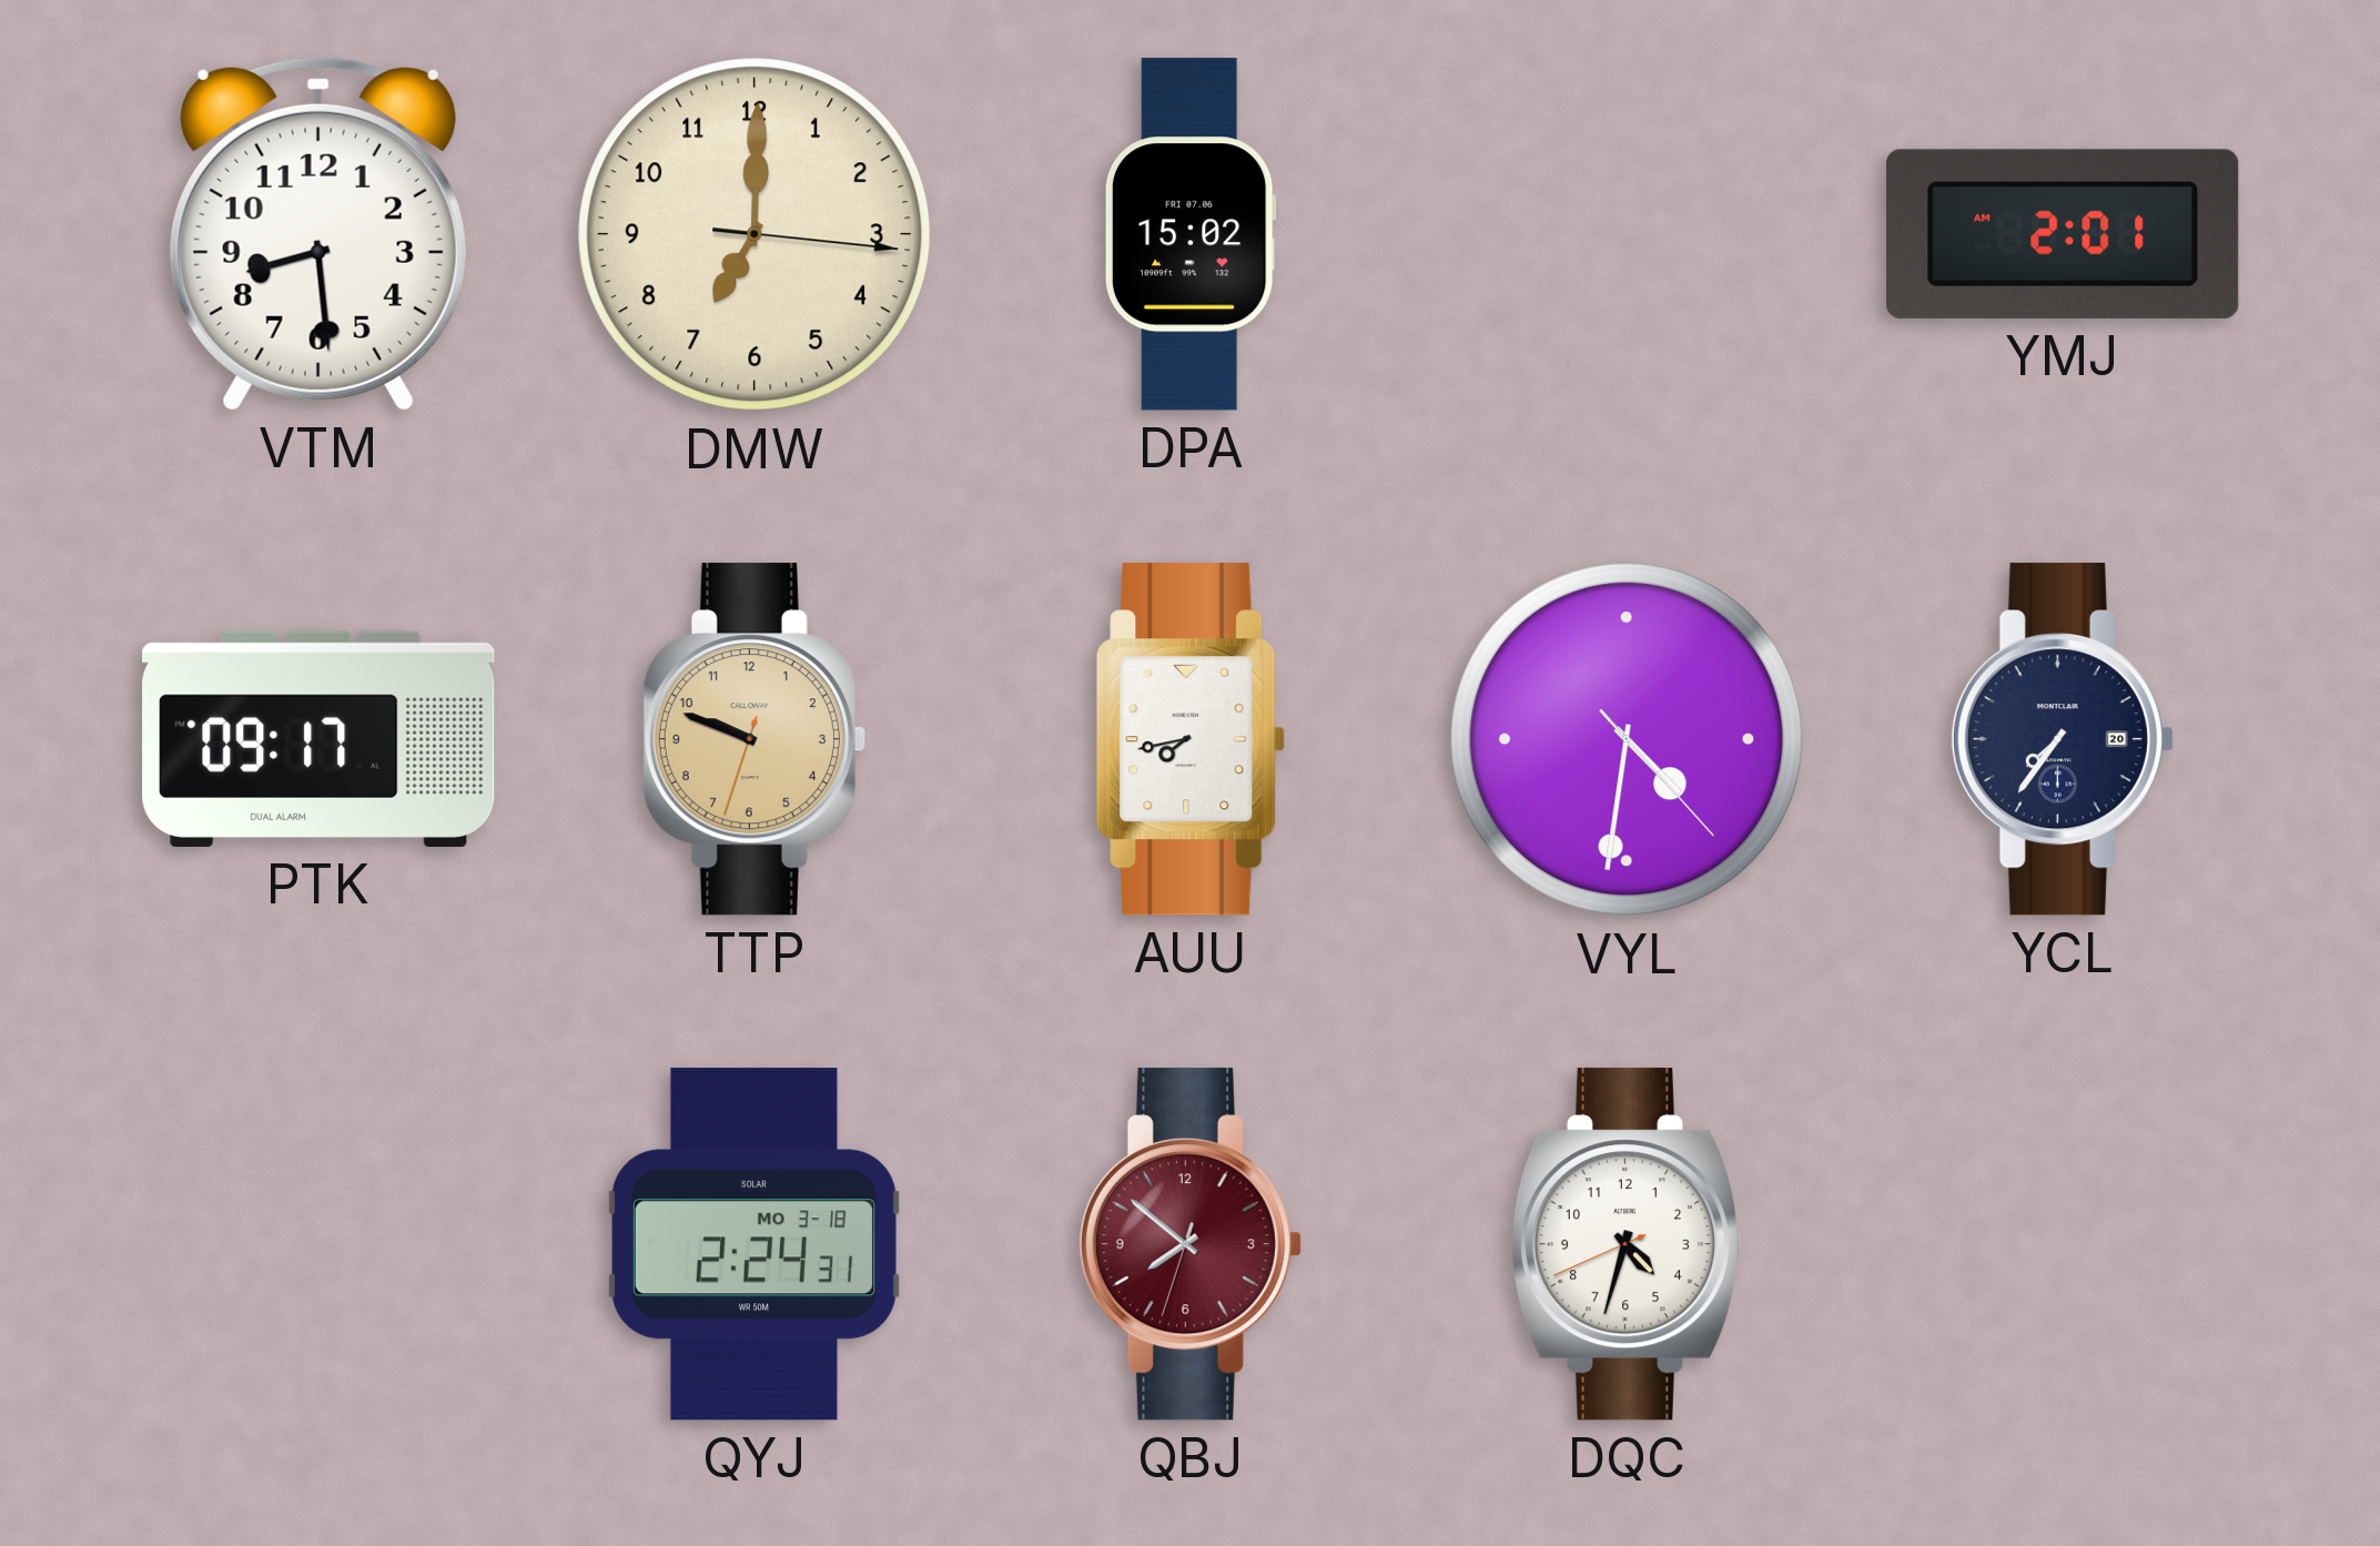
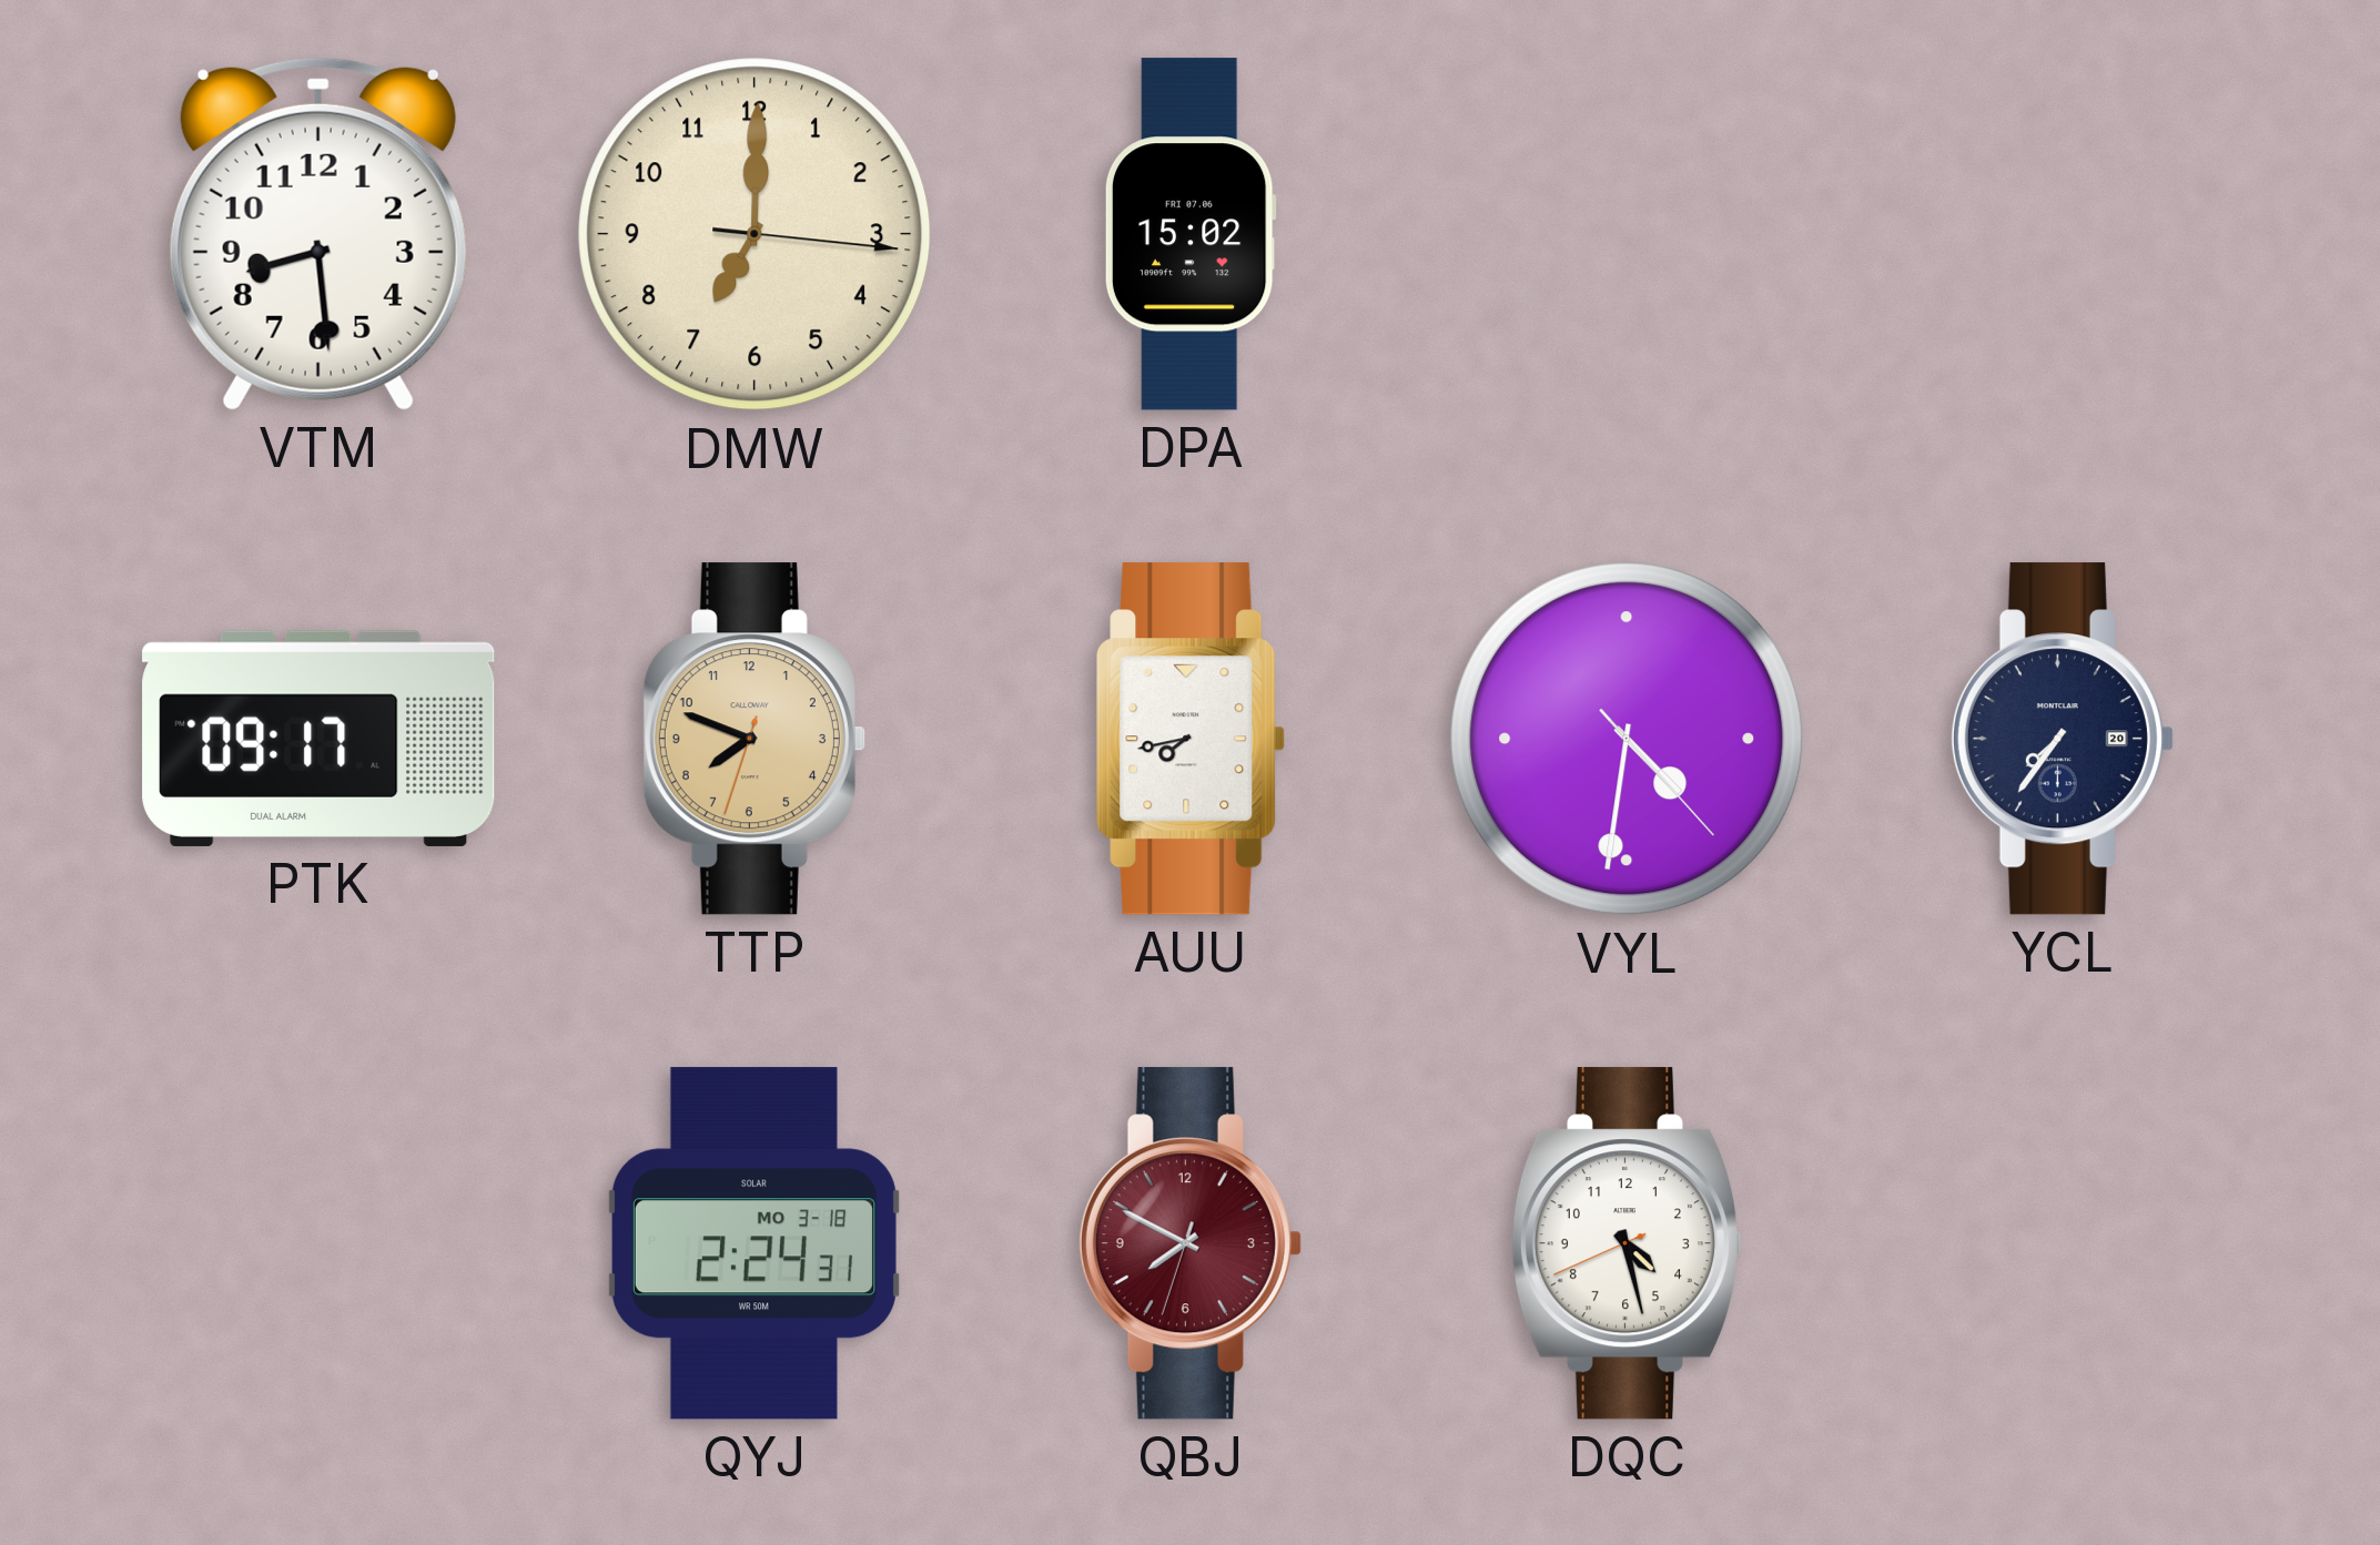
YMJ: 2:01 -> none
TTP: 9:48 -> 7:48
QBJ: 7:51 -> 7:49
DQC: 4:32 -> 4:27
